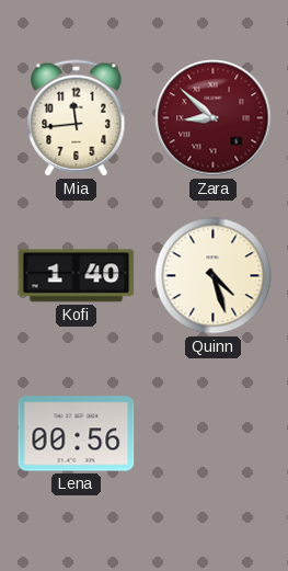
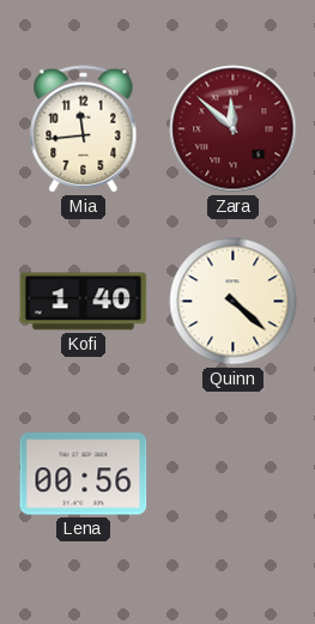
Zara: 8:52 -> 11:52
Quinn: 4:27 -> 4:22
